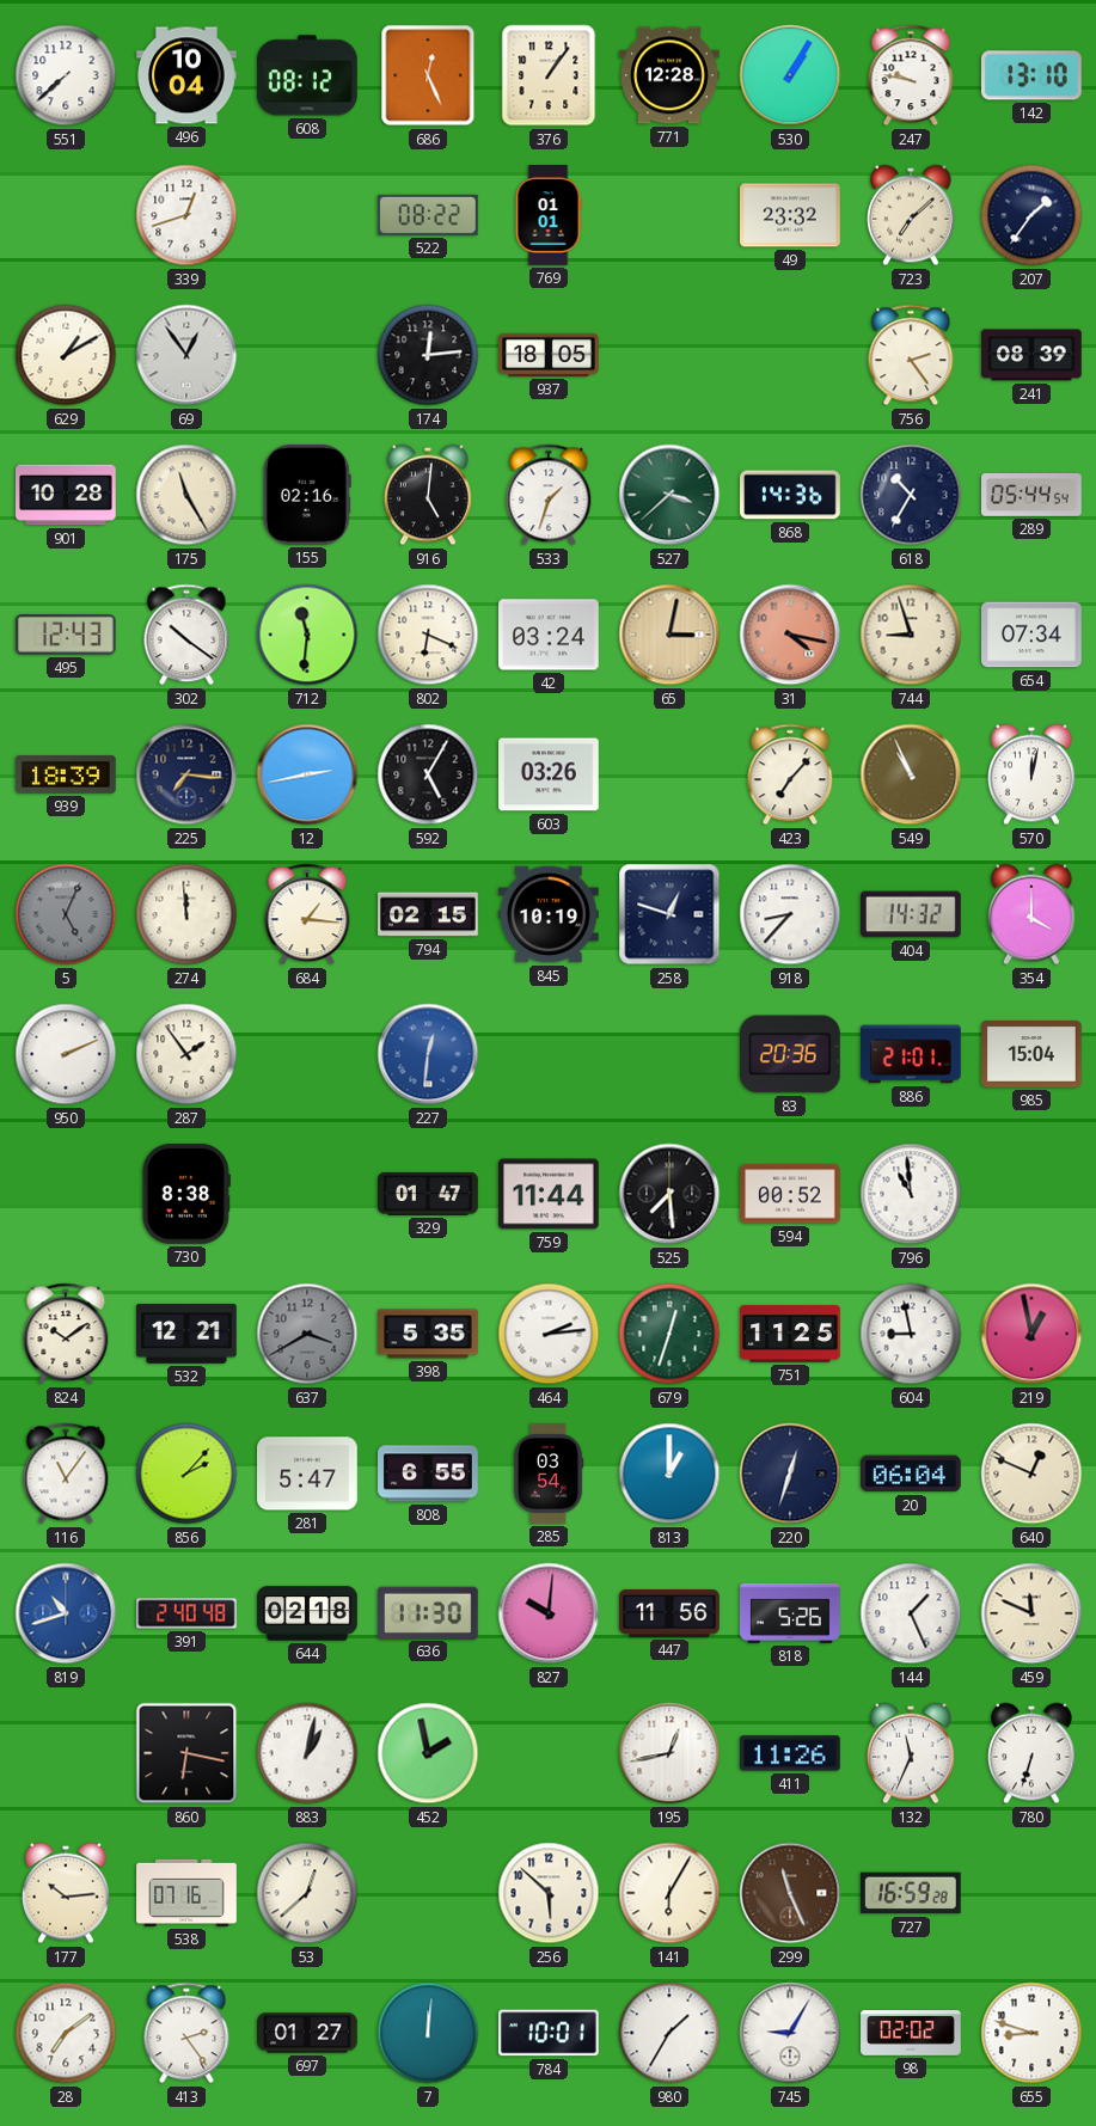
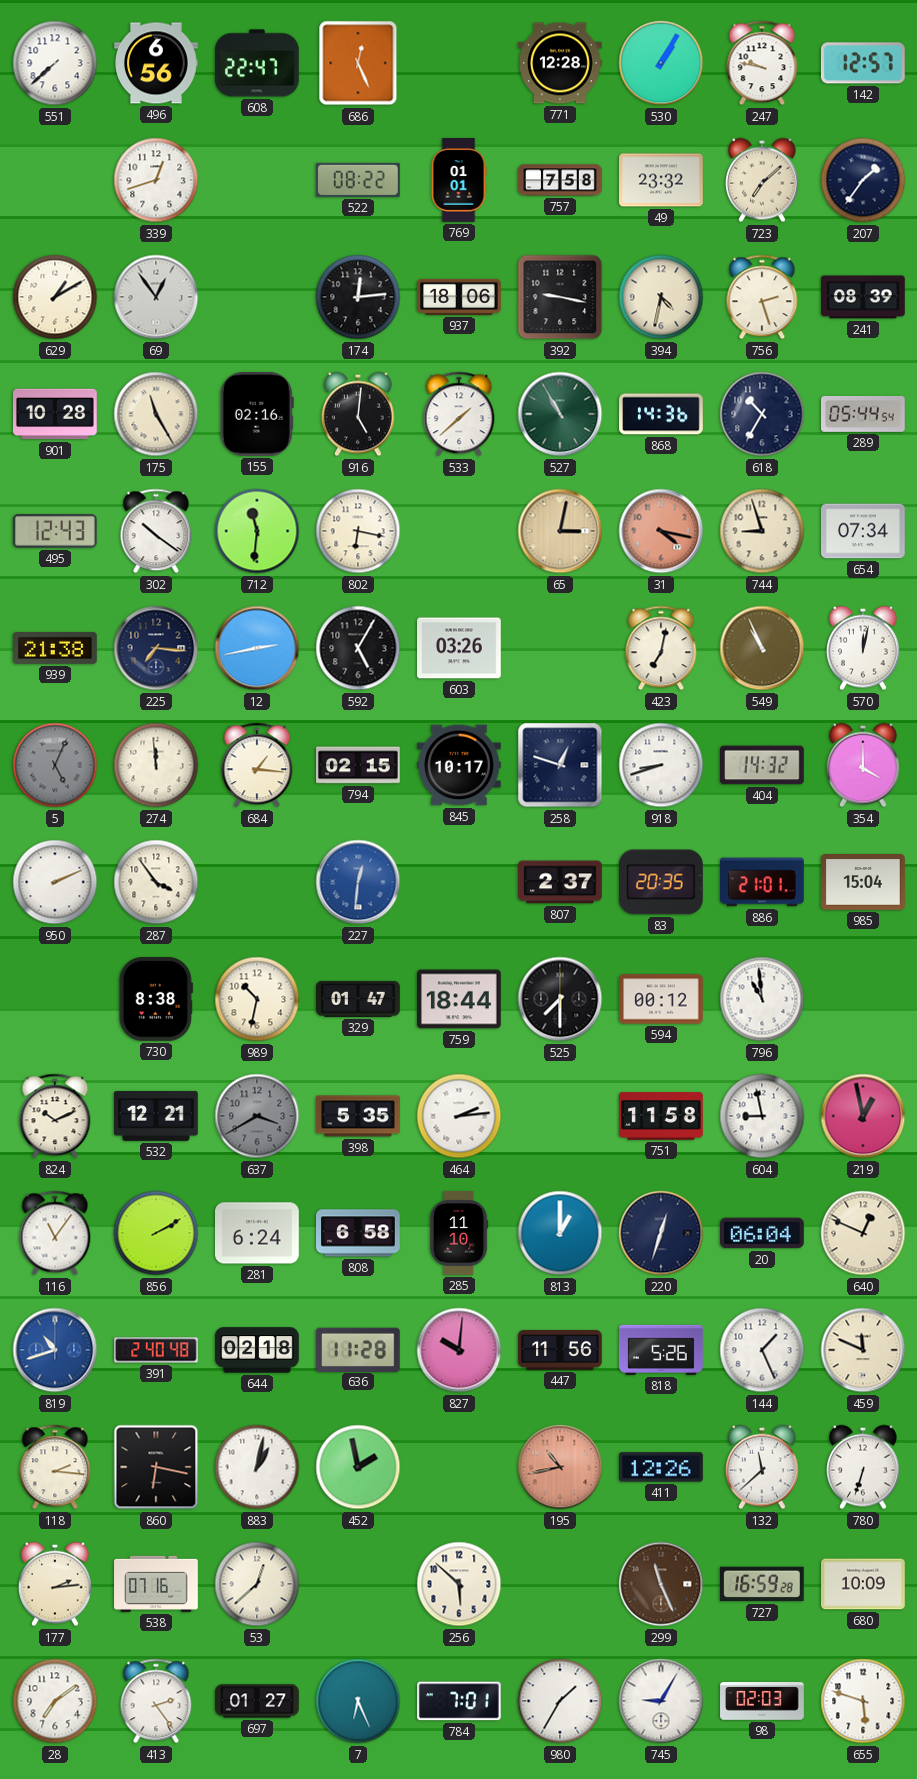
496: 10:04 -> 6:56
608: 08:12 -> 22:47
376: 1:06 -> none
142: 13:10 -> 12:57
757: none -> 7:58
937: 18:05 -> 18:06
392: none -> 9:17
394: none -> 4:32
756: 2:24 -> 2:27
533: 1:33 -> 1:38
527: 3:38 -> 10:55
802: 6:19 -> 6:17
42: 03:24 -> none
939: 18:39 -> 21:38
423: 7:07 -> 7:02
845: 10:19 -> 10:17
918: 8:37 -> 8:42
287: 1:54 -> 3:54
807: none -> 2:37
83: 20:36 -> 20:35
989: none -> 10:32
759: 11:44 -> 18:44
525: 7:29 -> 7:30
594: 00:52 -> 00:12
824: 10:09 -> 10:11
679: 12:33 -> none
751: 11:25 -> 11:58
856: 2:07 -> 2:10
281: 5:47 -> 6:24
808: 6:55 -> 6:58
285: 03:54 -> 11:10
636: 11:30 -> 11:28
118: none -> 2:16
195: 12:43 -> 10:43
195 dial: white -> salmon
411: 11:26 -> 12:26
132: 11:34 -> 11:38
177: 10:14 -> 2:14
141: 6:05 -> none
680: none -> 10:09
7: 12:01 -> 6:26
784: 10:01 -> 7:01
98: 02:02 -> 02:03
655: 8:48 -> 5:48
